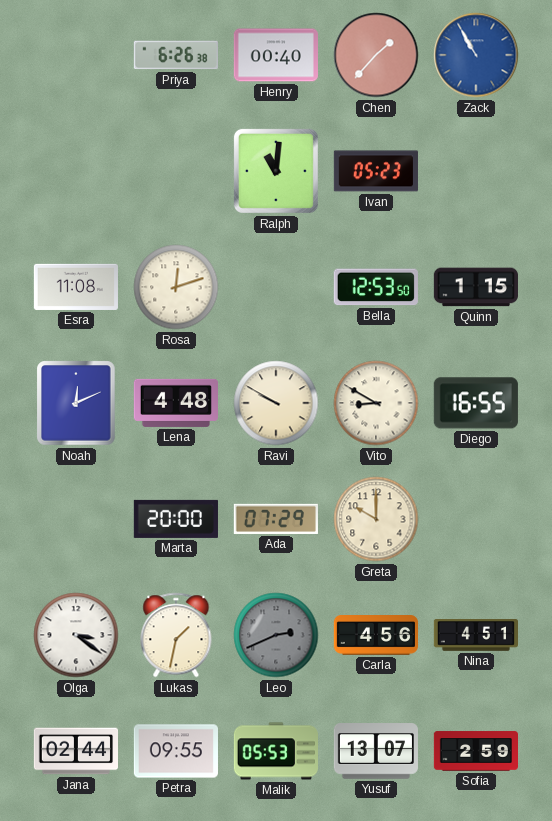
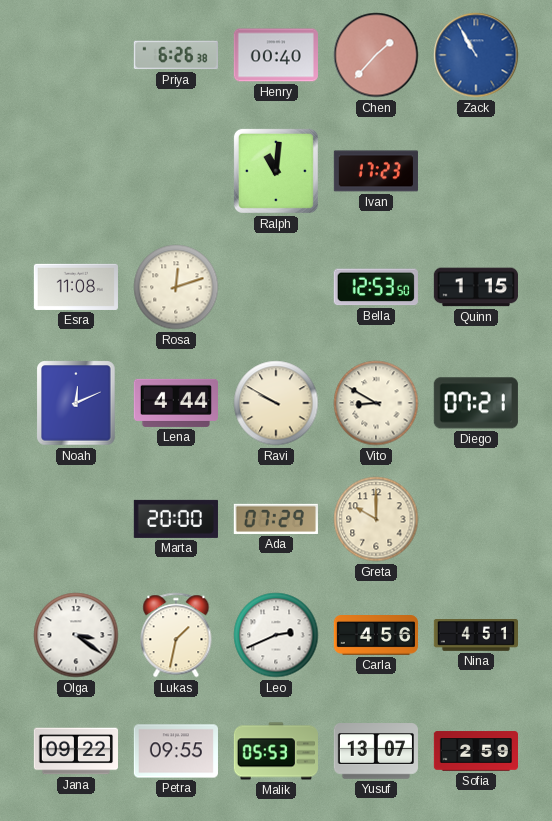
Ivan: 05:23 -> 17:23
Lena: 4:48 -> 4:44
Diego: 16:55 -> 07:21
Leo dial: grey -> white
Jana: 02:44 -> 09:22
